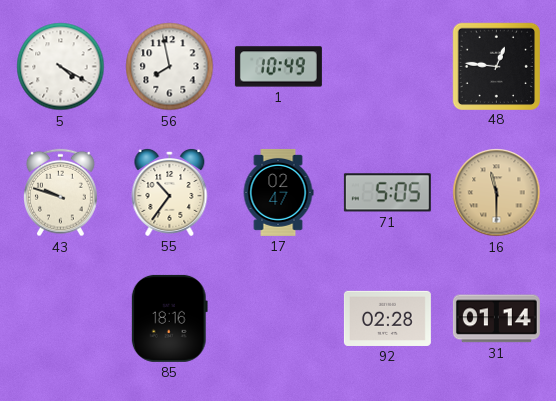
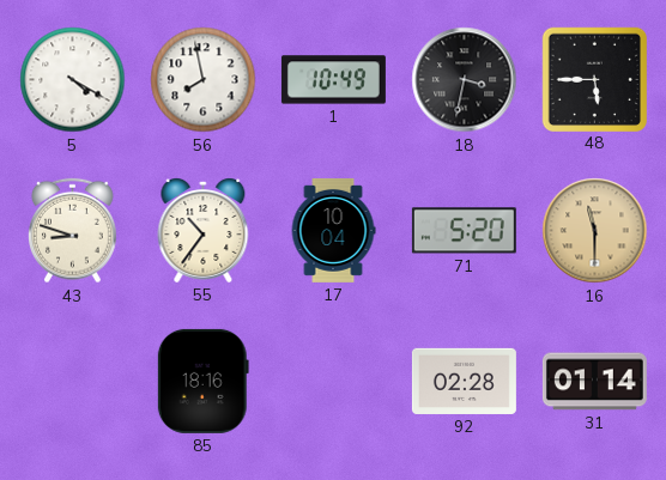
18: none -> 3:32
48: 12:46 -> 5:45
43: 9:48 -> 8:48
17: 02:47 -> 10:04
71: 5:05 -> 5:20
